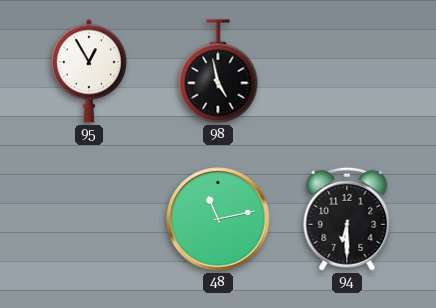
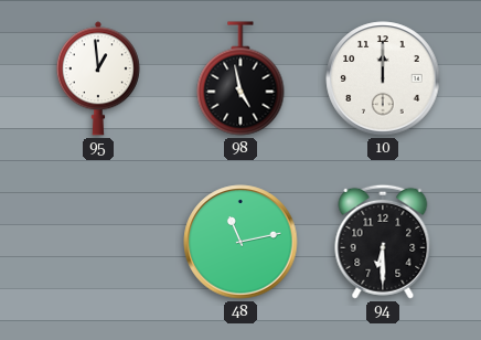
95: 12:55 -> 12:59
10: none -> 12:00
